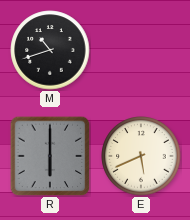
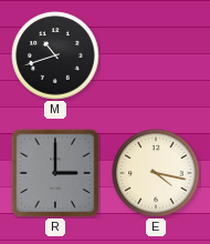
R: 6:00 -> 3:00
E: 5:41 -> 4:17
